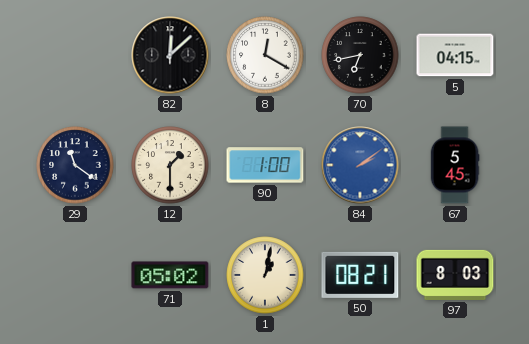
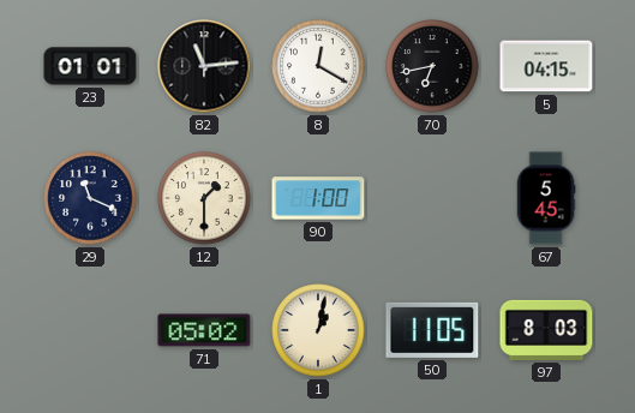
23: none -> 01:01
82: 12:08 -> 11:14
29: 11:21 -> 11:19
84: 2:09 -> none
50: 08:21 -> 11:05
